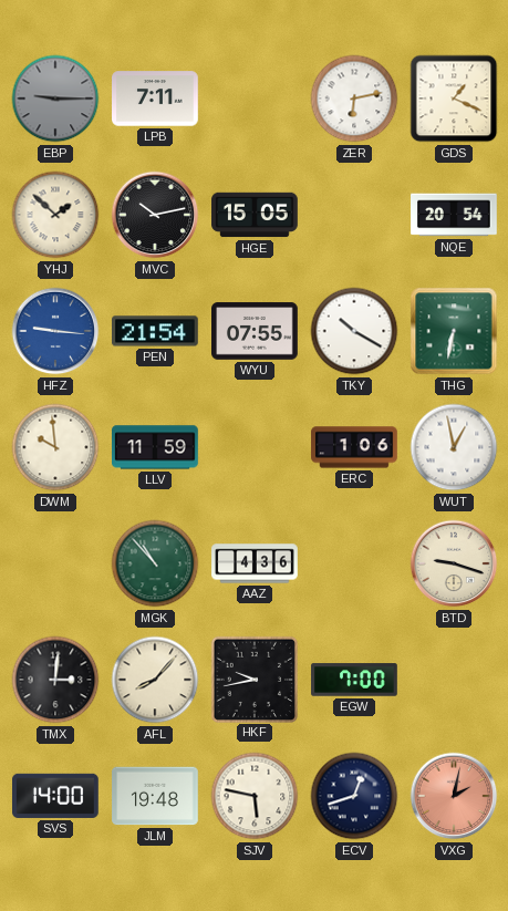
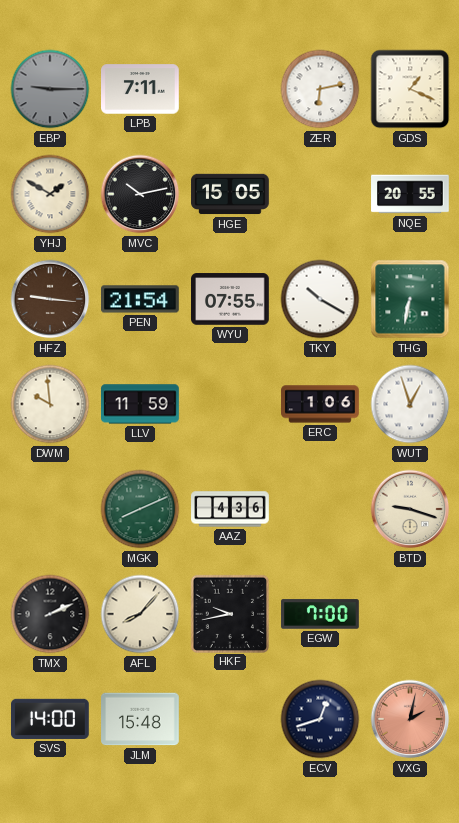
YHJ: 1:52 -> 1:50
NQE: 20:54 -> 20:55
HFZ dial: blue -> brown
WUT: 12:58 -> 12:57
MGK: 10:53 -> 8:11
TMX: 3:01 -> 2:11
JLM: 19:48 -> 15:48
SJV: 5:47 -> none
